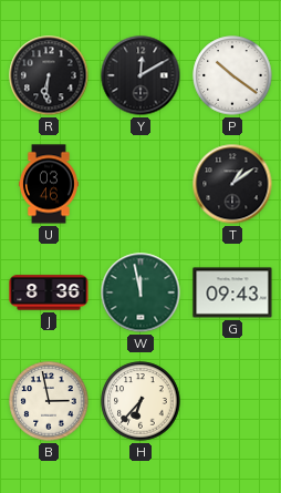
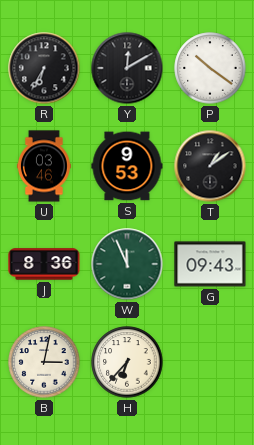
R: 6:31 -> 6:35
S: none -> 9:53
W: 11:58 -> 11:56
B: 2:58 -> 3:02
